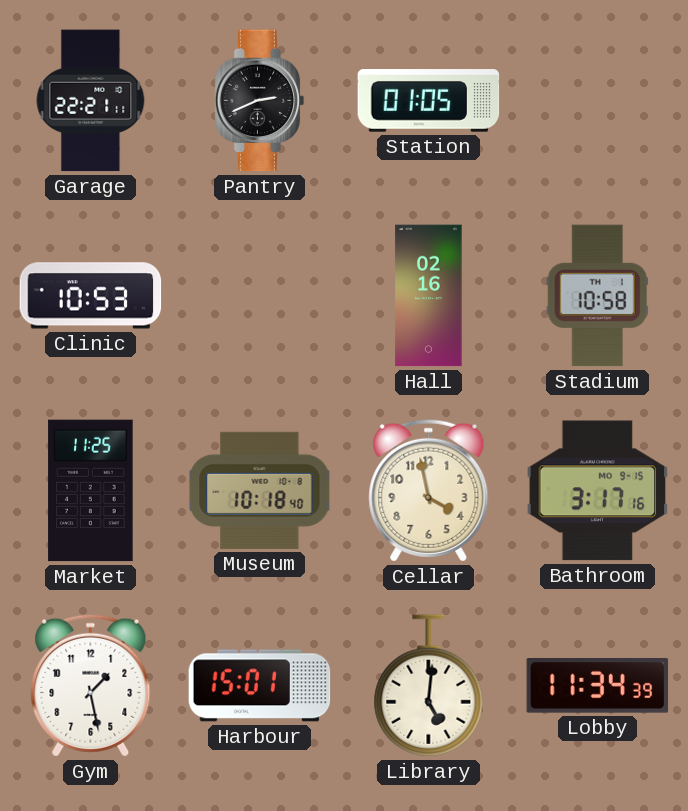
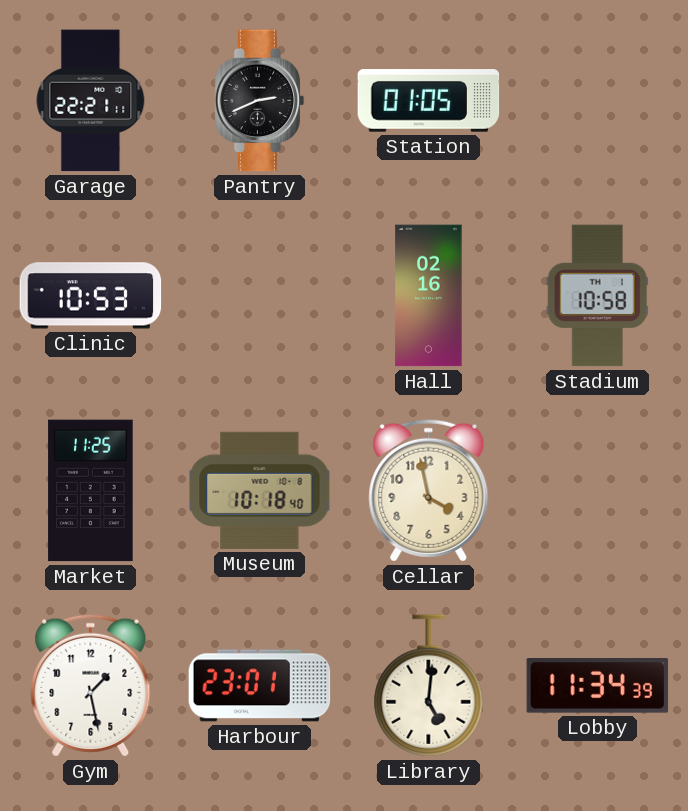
Bathroom: 3:17 -> none
Harbour: 15:01 -> 23:01
